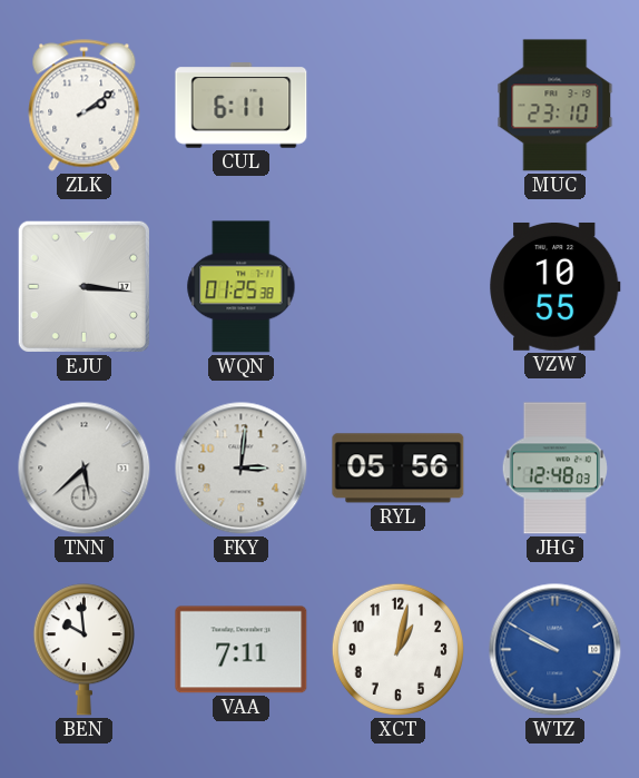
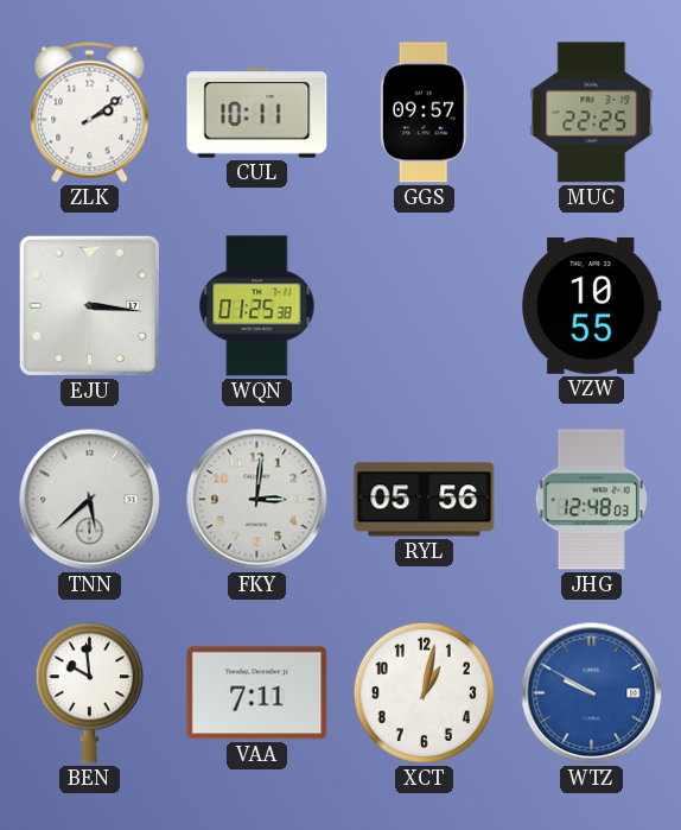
CUL: 6:11 -> 10:11
GGS: none -> 09:57
MUC: 23:10 -> 22:25
